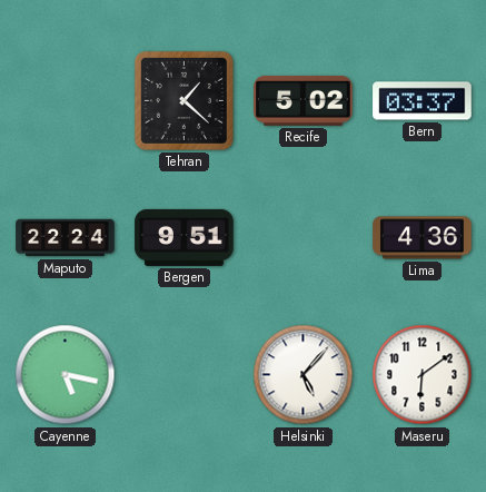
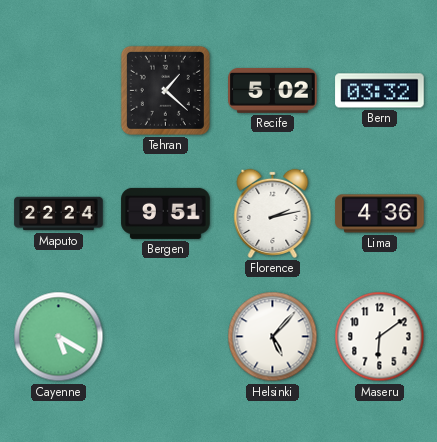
Bern: 03:37 -> 03:32
Florence: none -> 2:13
Cayenne: 5:17 -> 5:20
